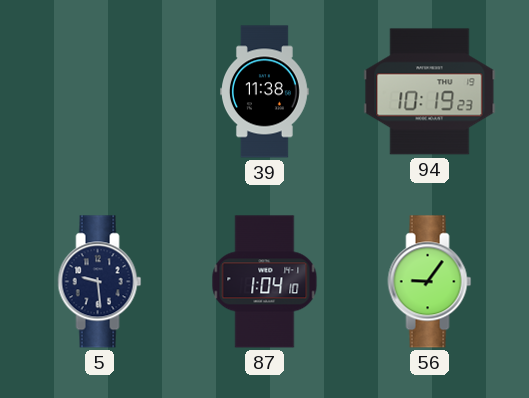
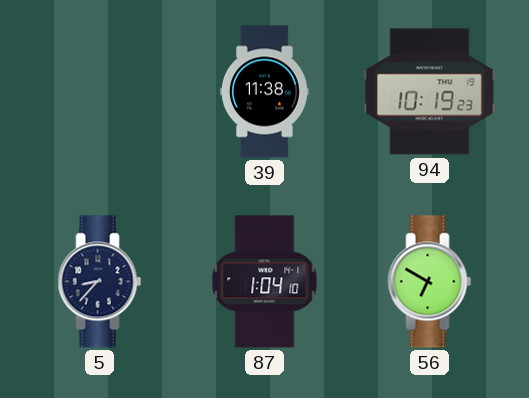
5: 9:29 -> 8:37
56: 9:06 -> 6:50
